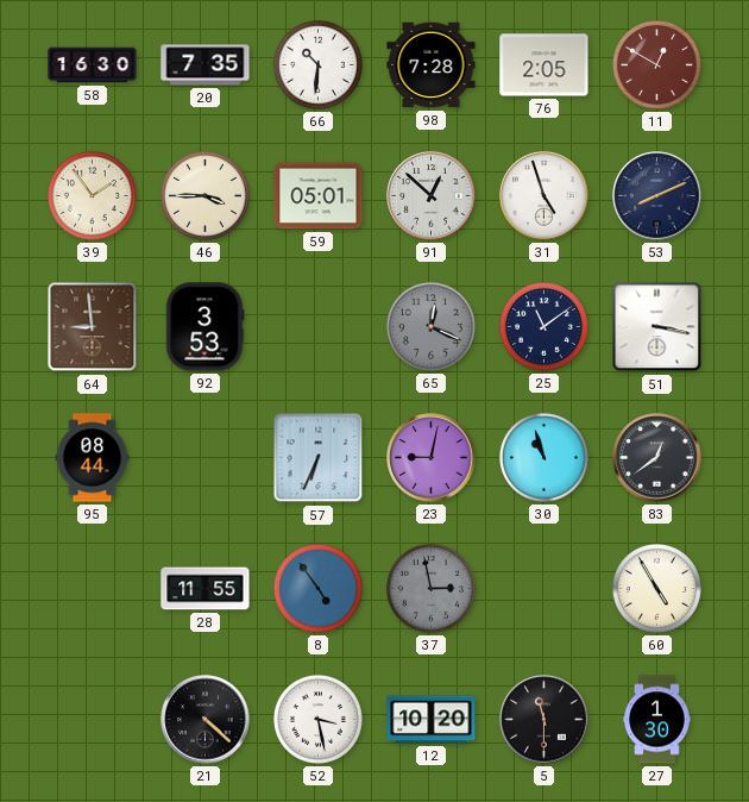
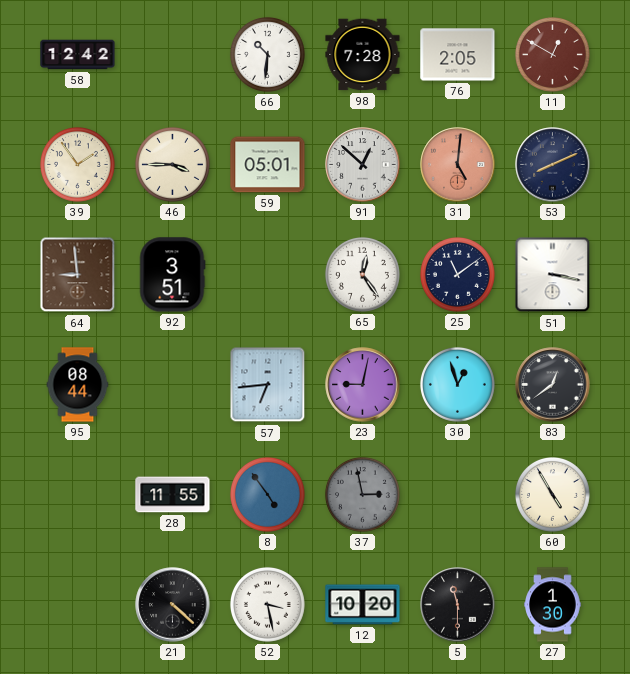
58: 16:30 -> 12:42
20: 7:35 -> none
31: 4:57 -> 5:01
31 dial: white -> salmon
92: 3:53 -> 3:51
65: 12:19 -> 12:24
65 dial: grey -> white
57: 6:34 -> 6:44
30: 10:57 -> 12:57
